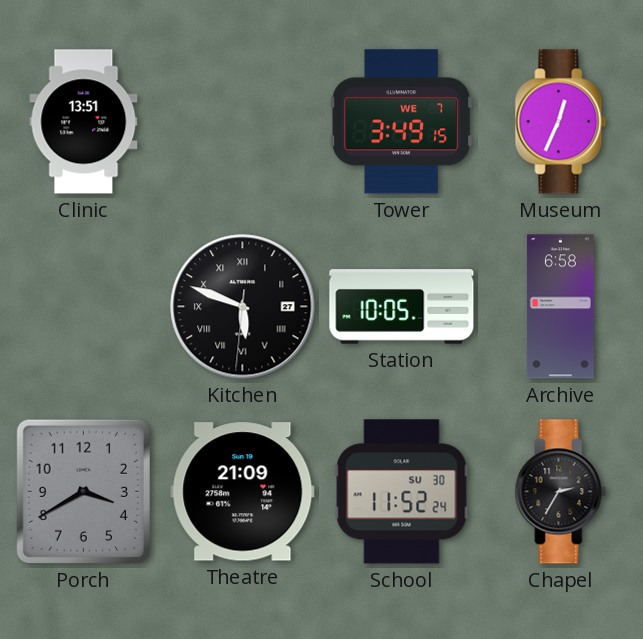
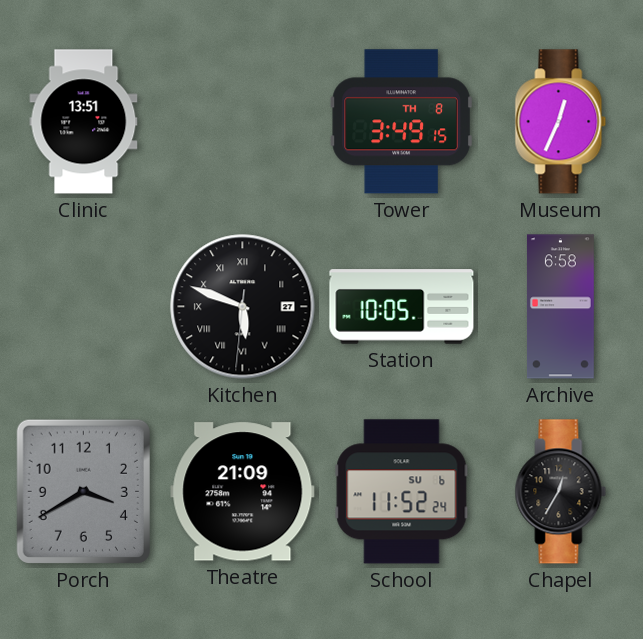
Tower date: WE 7 -> TH 8
School date: SU 30 -> SU 6
Chapel: 2:35 -> 12:35
